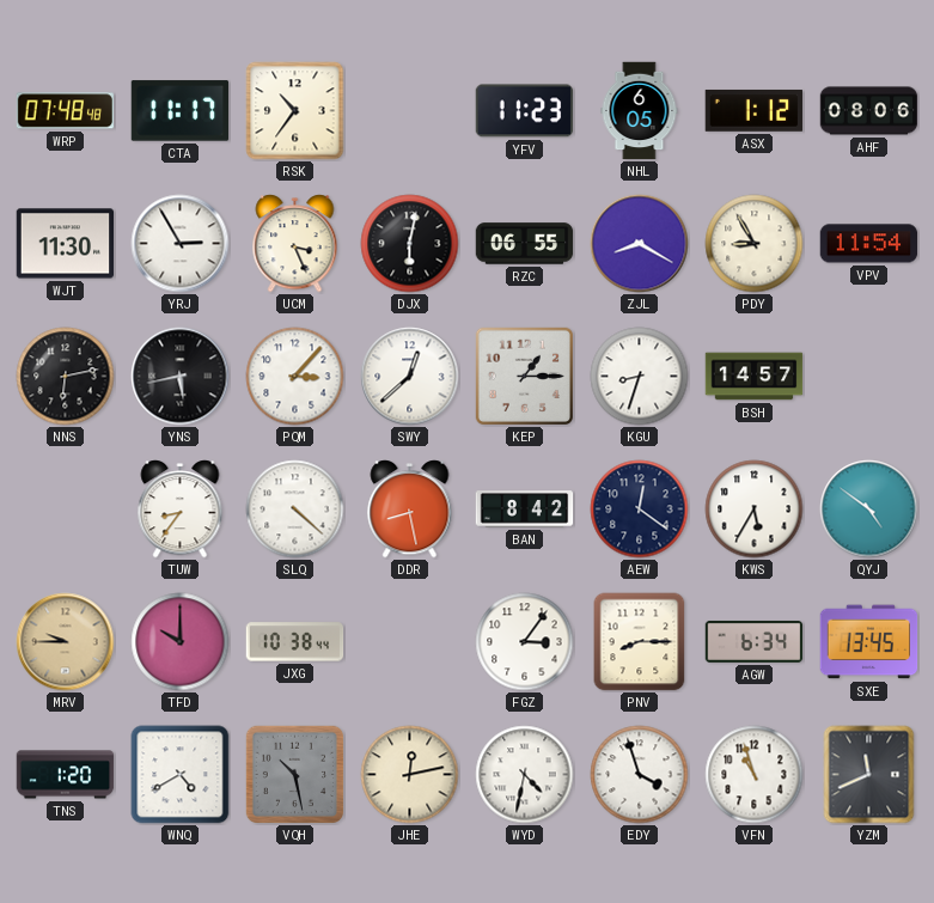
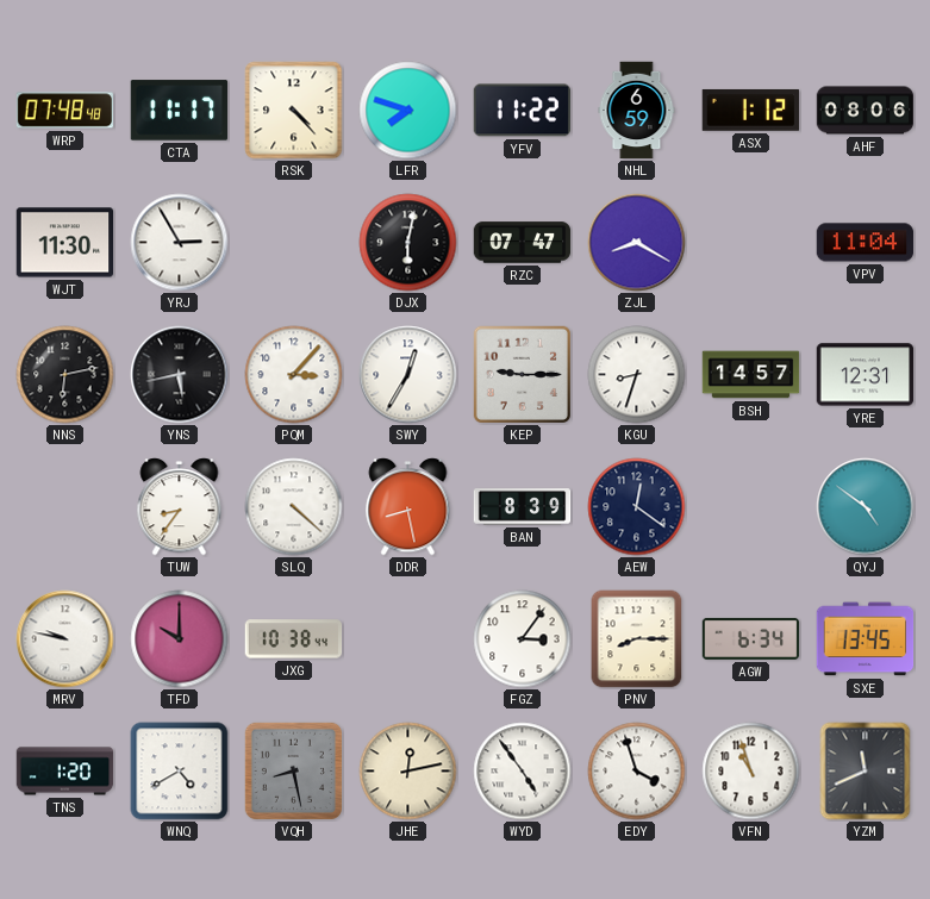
RSK: 10:36 -> 4:23
LFR: none -> 7:48
YFV: 11:23 -> 11:22
NHL: 6:05 -> 6:59
UCM: 3:26 -> none
RZC: 06:55 -> 07:47
PDY: 8:55 -> none
VPV: 11:54 -> 11:04
SWY: 12:38 -> 12:35
KEP: 1:15 -> 9:15
YRE: none -> 12:31
BAN: 8:42 -> 8:39
KWS: 5:35 -> none
MRV: 9:45 -> 9:47
MRV dial: champagne -> white
VQH: 10:28 -> 8:28
WYD: 4:32 -> 4:54
